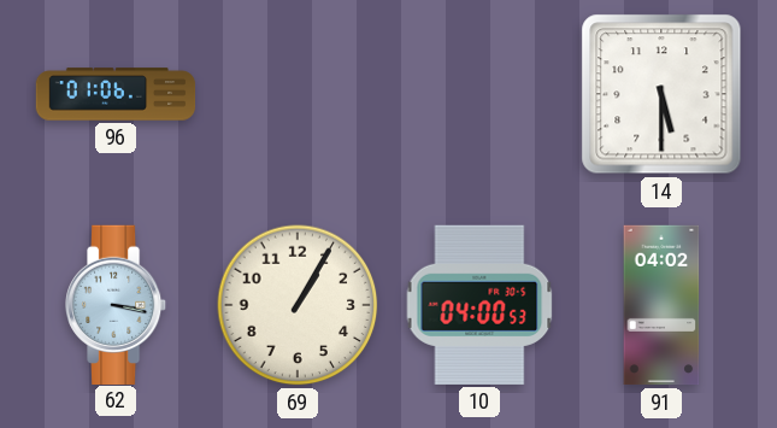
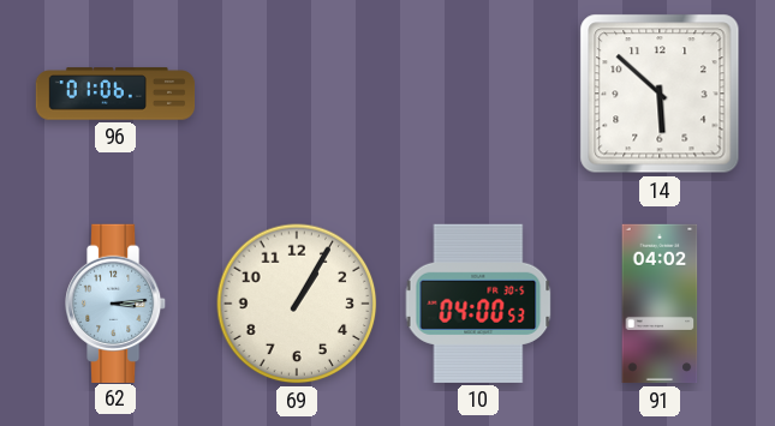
14: 5:30 -> 5:52
62: 3:17 -> 3:14
